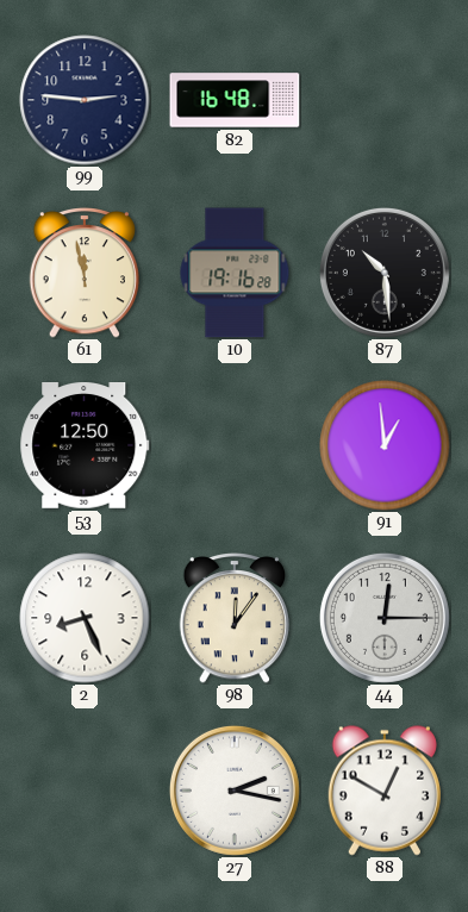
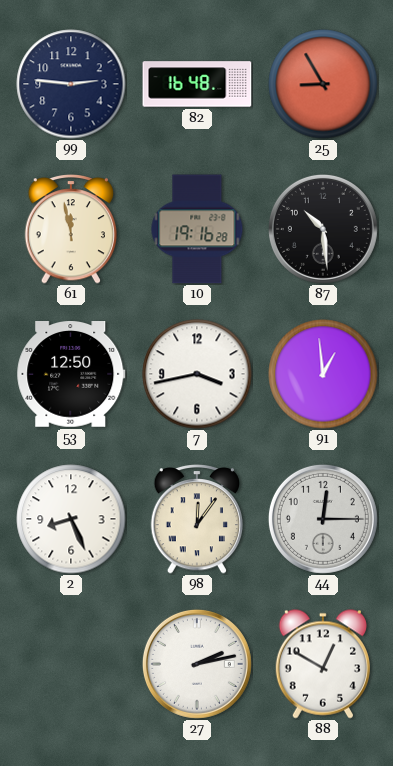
25: none -> 8:55
7: none -> 3:43
27: 2:17 -> 2:13
